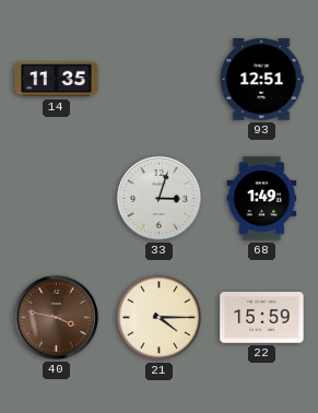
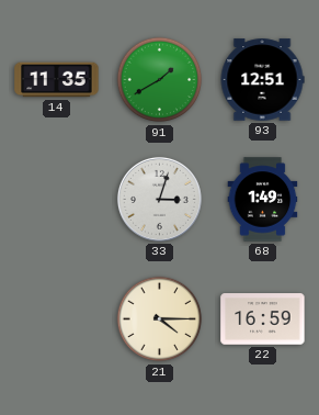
91: none -> 1:40
40: 3:47 -> none
22: 15:59 -> 16:59
